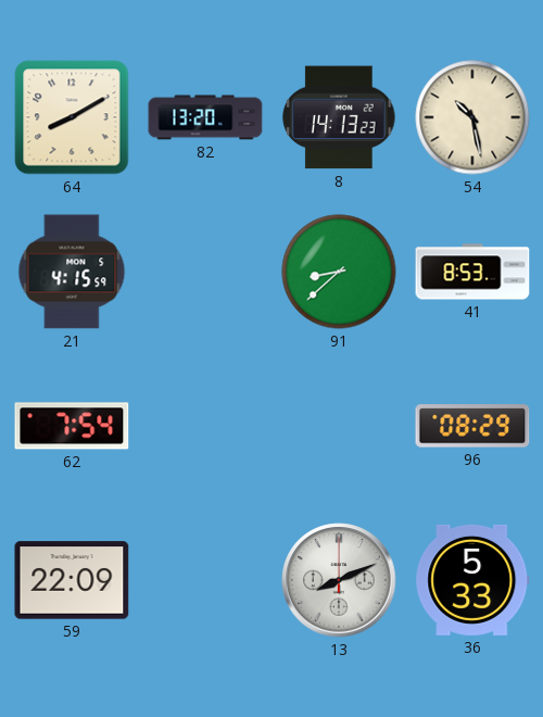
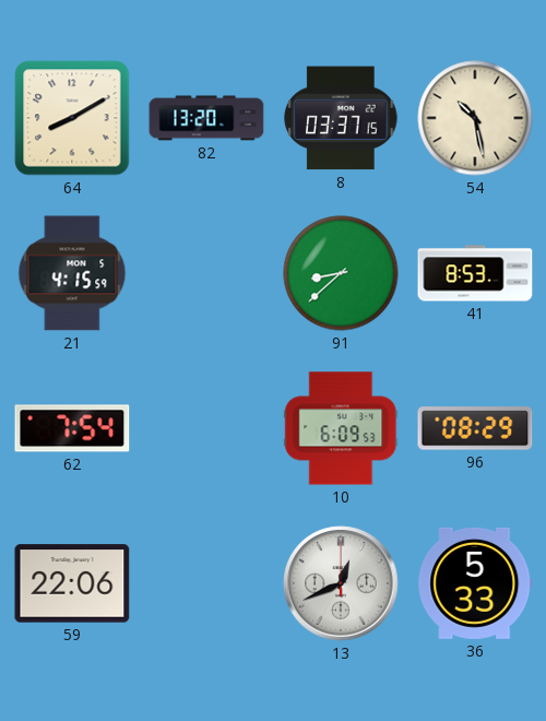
8: 14:13 -> 03:37
10: none -> 6:09
59: 22:09 -> 22:06
13: 8:11 -> 12:41
